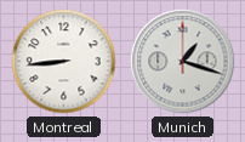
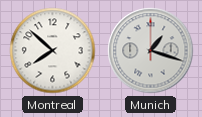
Montreal: 8:44 -> 7:52
